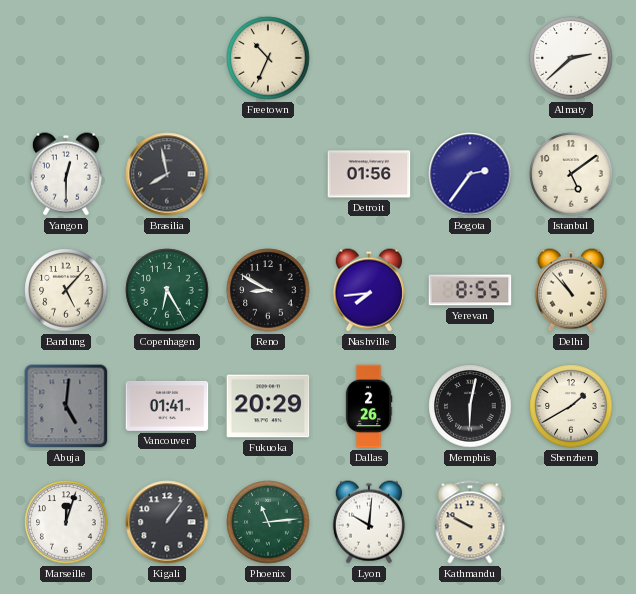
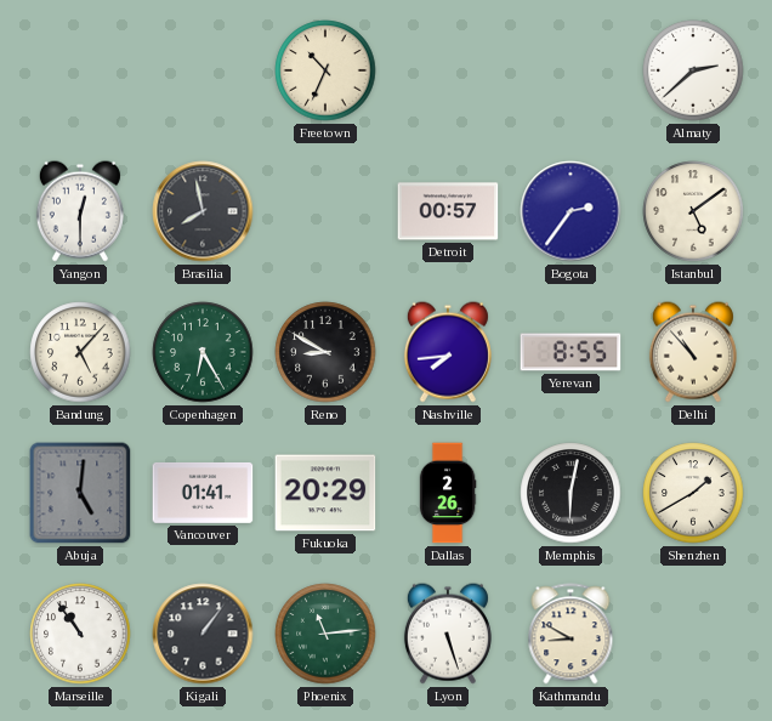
Detroit: 01:56 -> 00:57
Marseille: 12:03 -> 10:54
Lyon: 10:01 -> 5:27
Kathmandu: 9:50 -> 8:50
